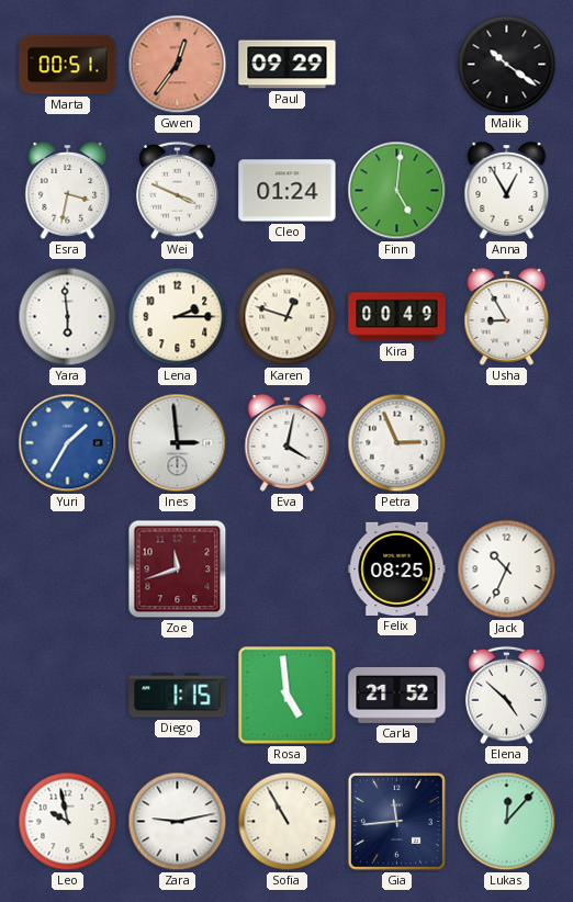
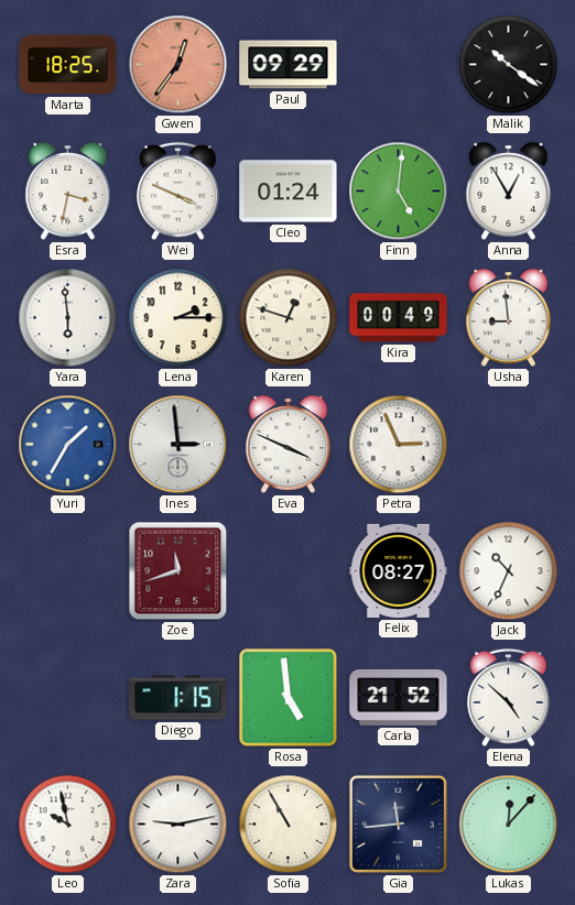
Marta: 00:51 -> 18:25
Usha: 8:55 -> 8:59
Eva: 4:02 -> 3:49
Felix: 08:25 -> 08:27
